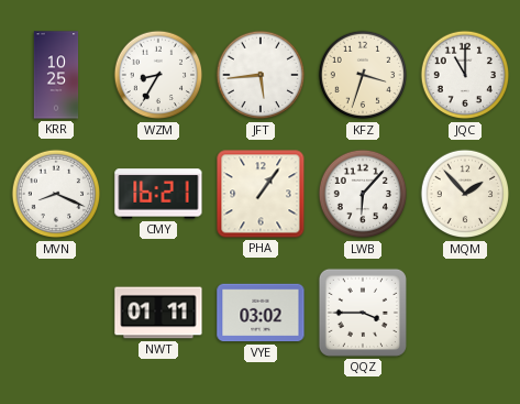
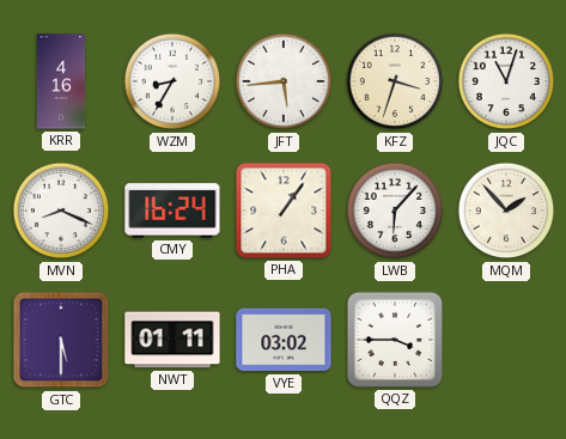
KRR: 10:25 -> 4:16
JQC: 11:00 -> 11:03
CMY: 16:21 -> 16:24
GTC: none -> 5:30
